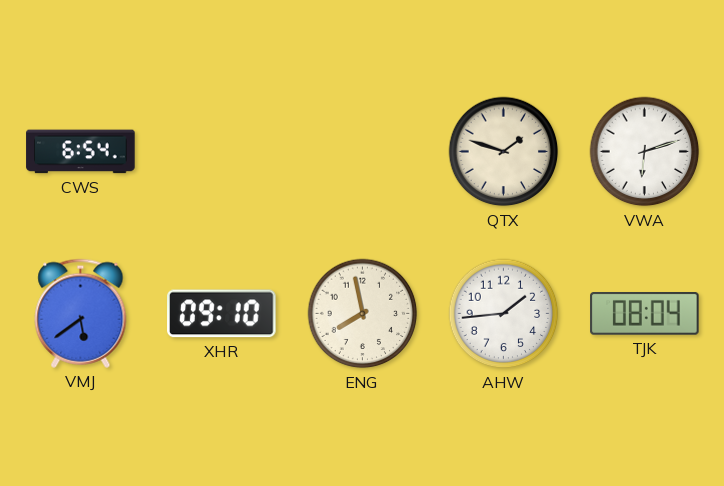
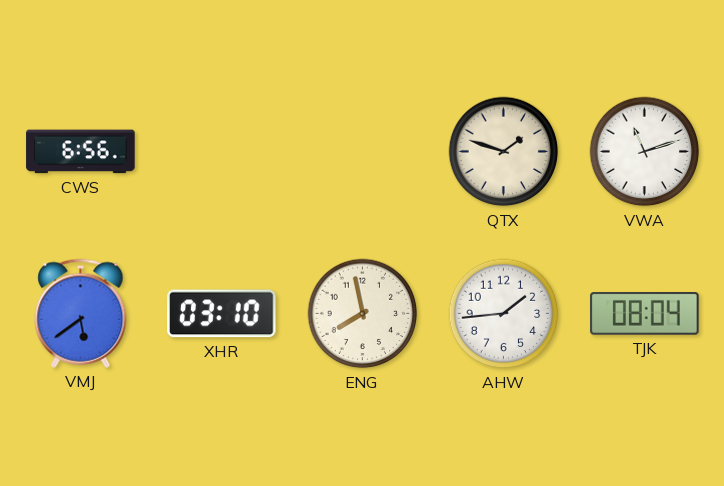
CWS: 6:54 -> 6:56
VWA: 6:12 -> 11:12
XHR: 09:10 -> 03:10
